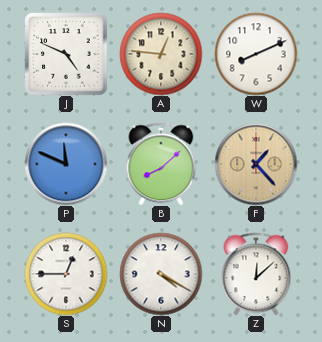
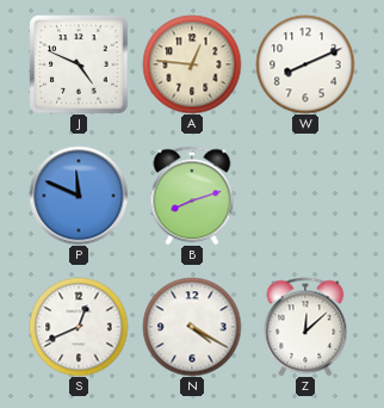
B: 8:08 -> 8:12
F: 1:23 -> none
S: 12:45 -> 12:41
